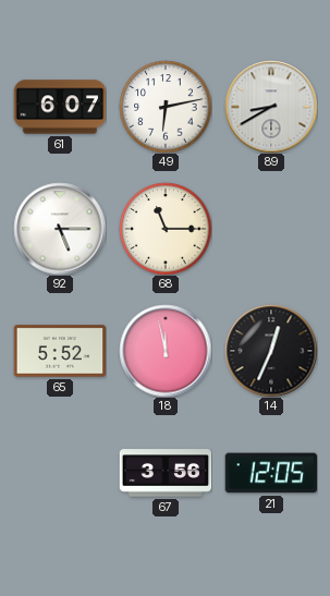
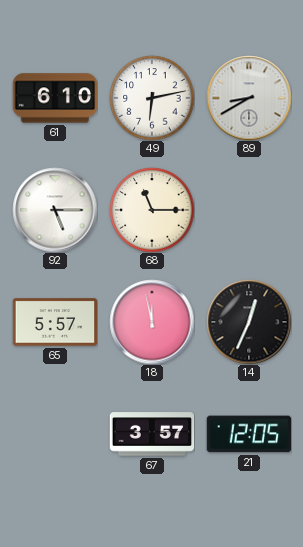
61: 6:07 -> 6:10
65: 5:52 -> 5:57
67: 3:56 -> 3:57
